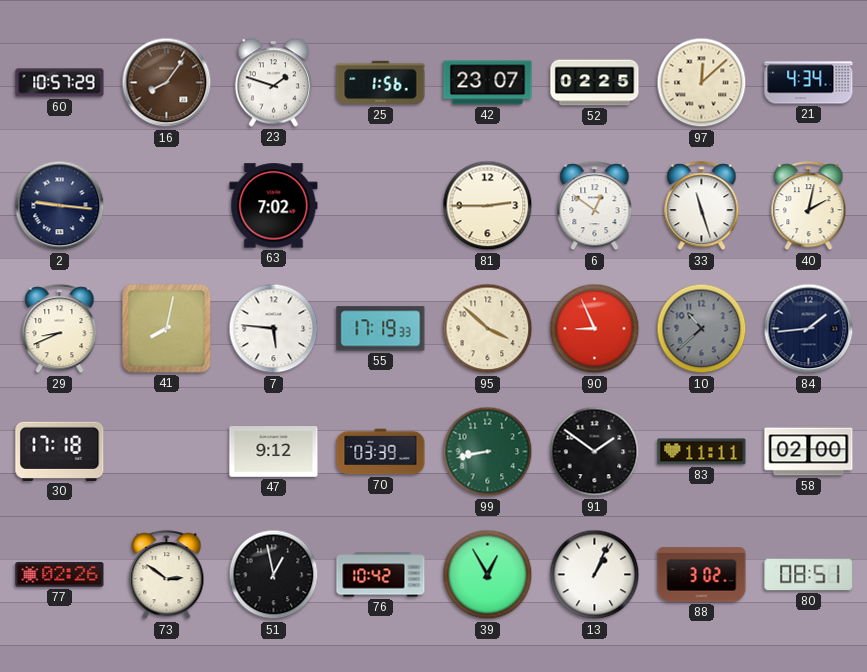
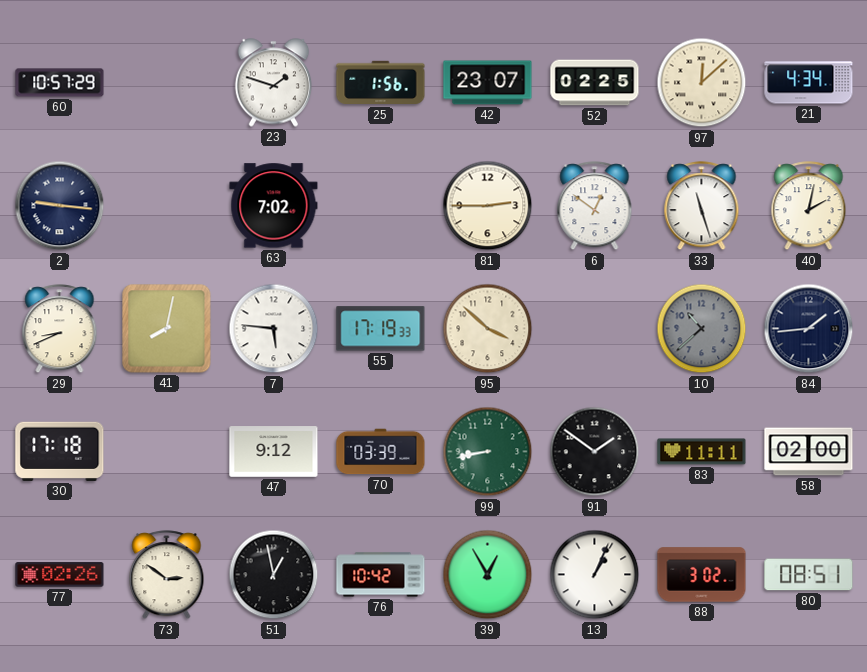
16: 8:06 -> none
90: 8:56 -> none
